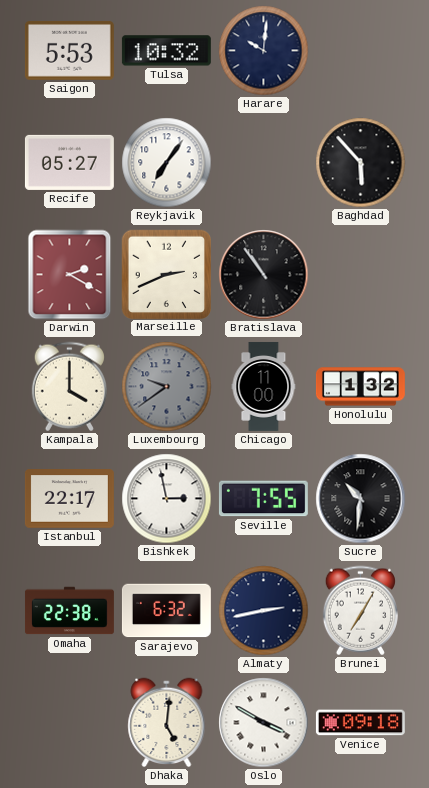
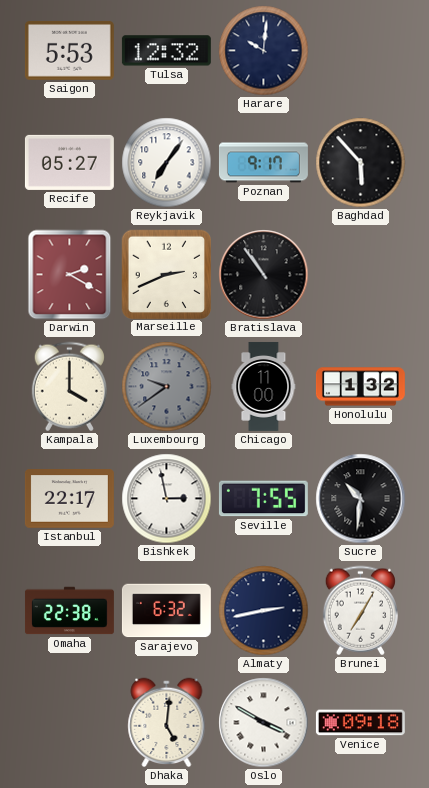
Tulsa: 10:32 -> 12:32
Poznan: none -> 9:17
